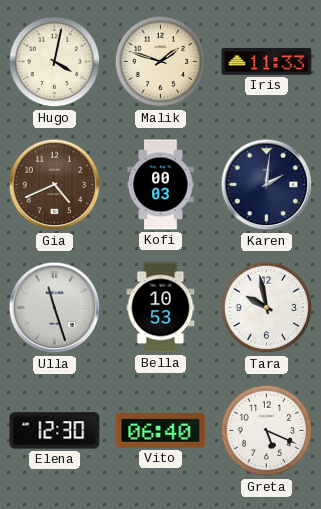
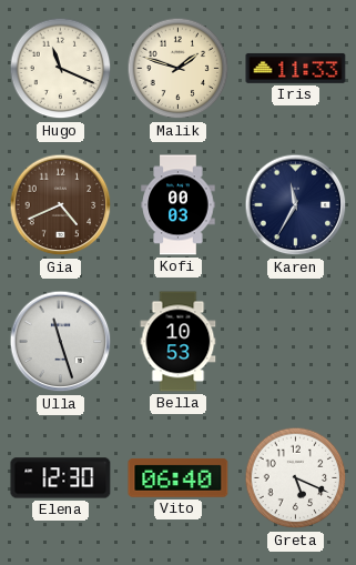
Hugo: 4:02 -> 11:19
Karen: 2:01 -> 11:35
Tara: 9:58 -> none
